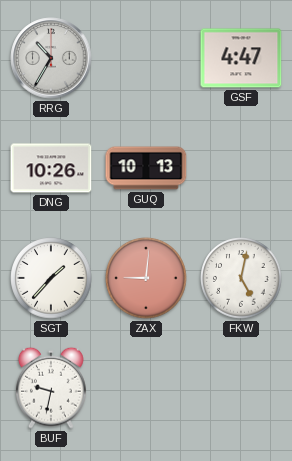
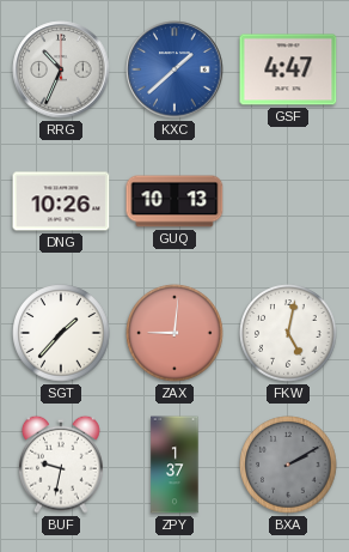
RRG: 10:35 -> 10:34
KXC: none -> 1:38
ZPY: none -> 1:37
BXA: none -> 2:10
